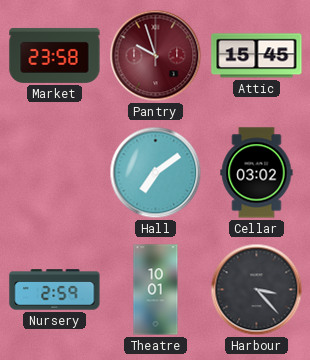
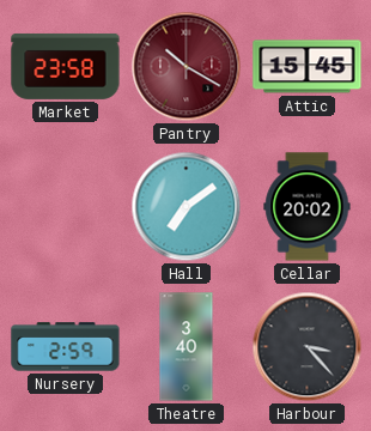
Pantry: 9:57 -> 10:20
Cellar: 03:02 -> 20:02
Theatre: 10:01 -> 3:40
